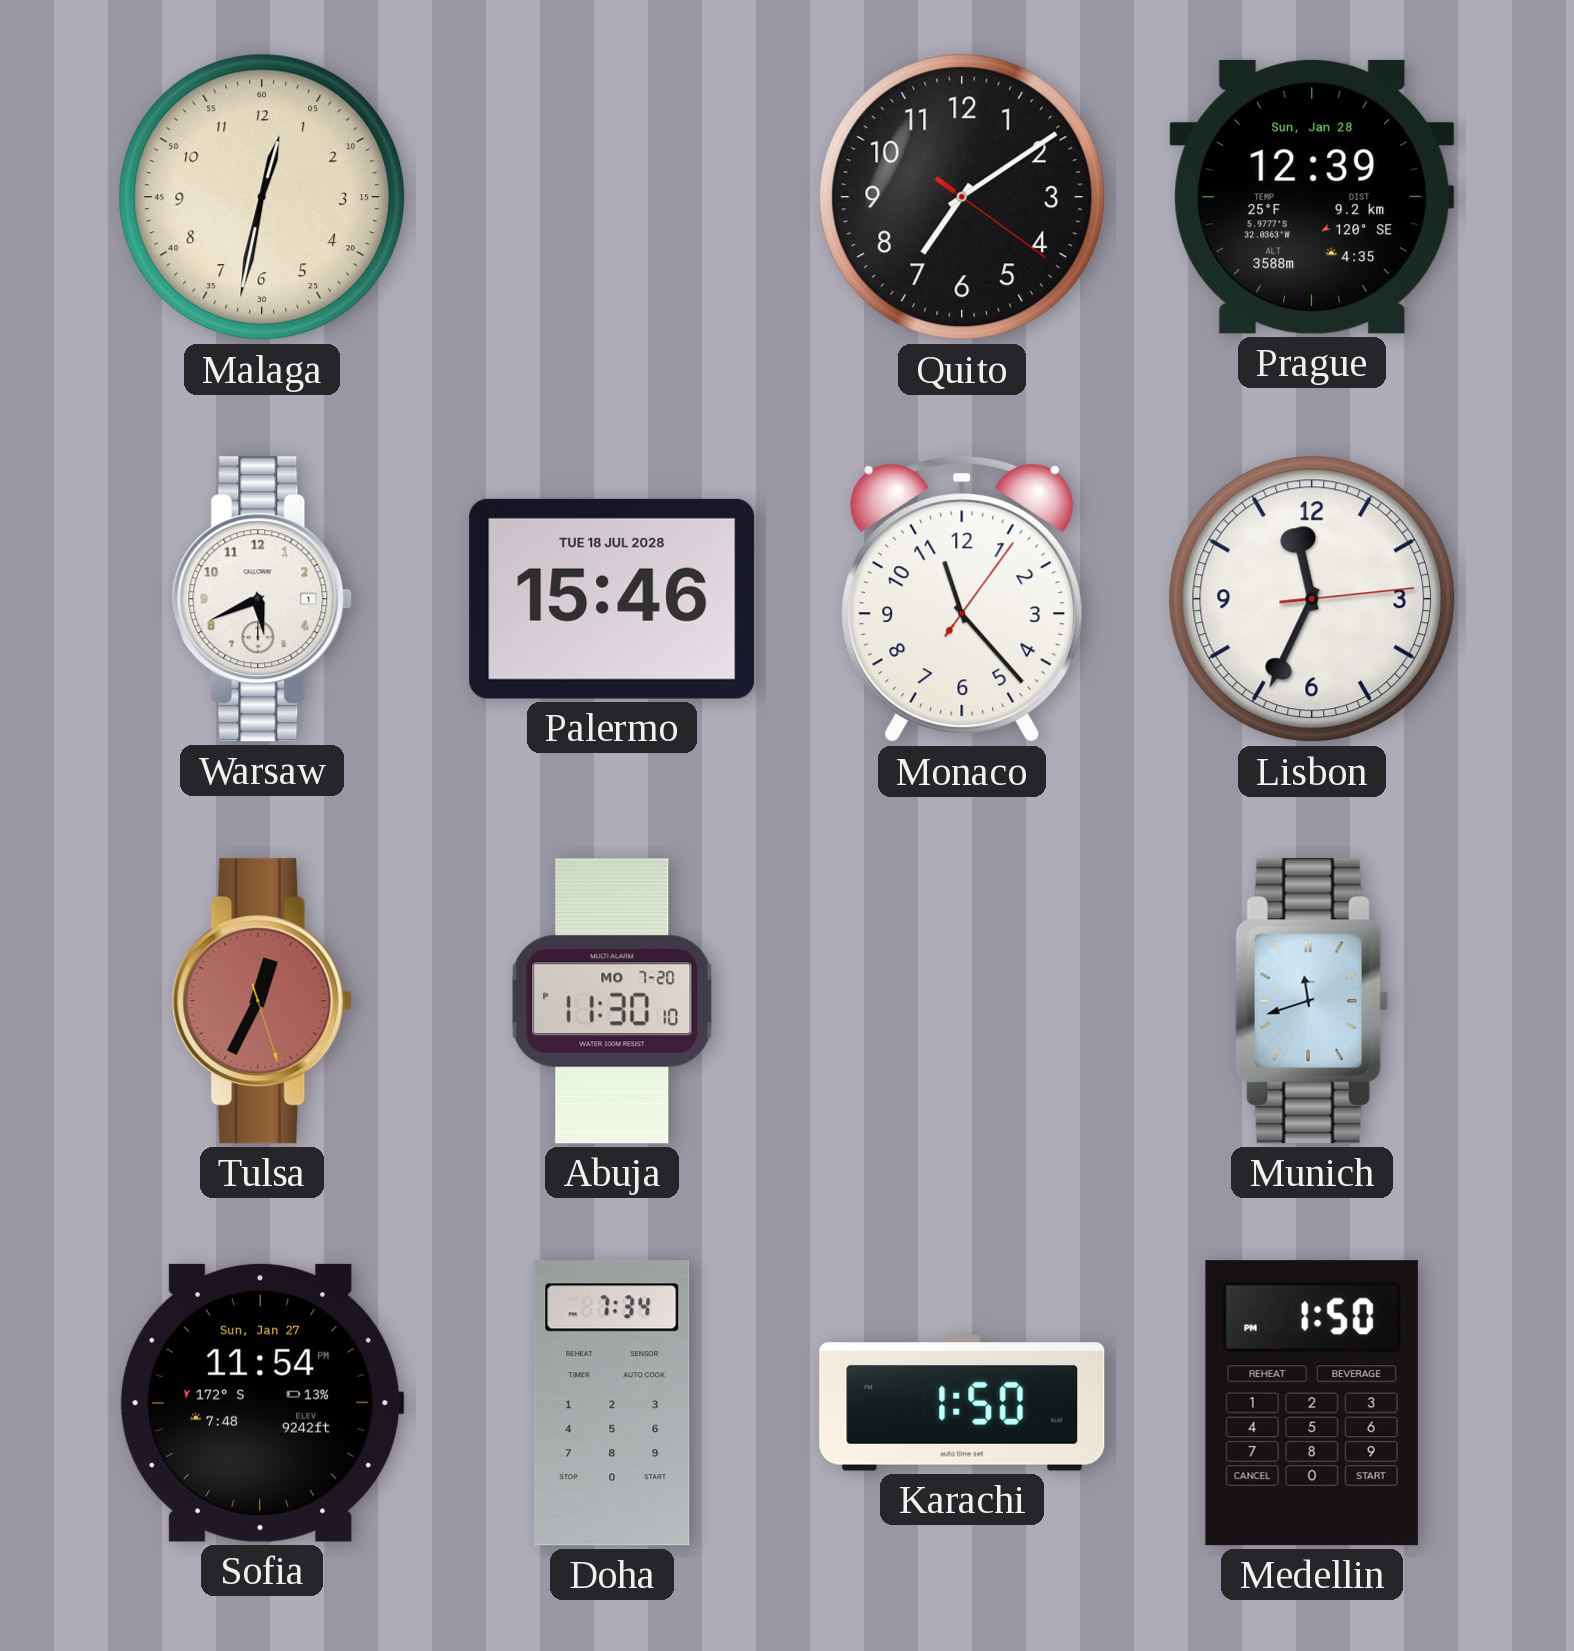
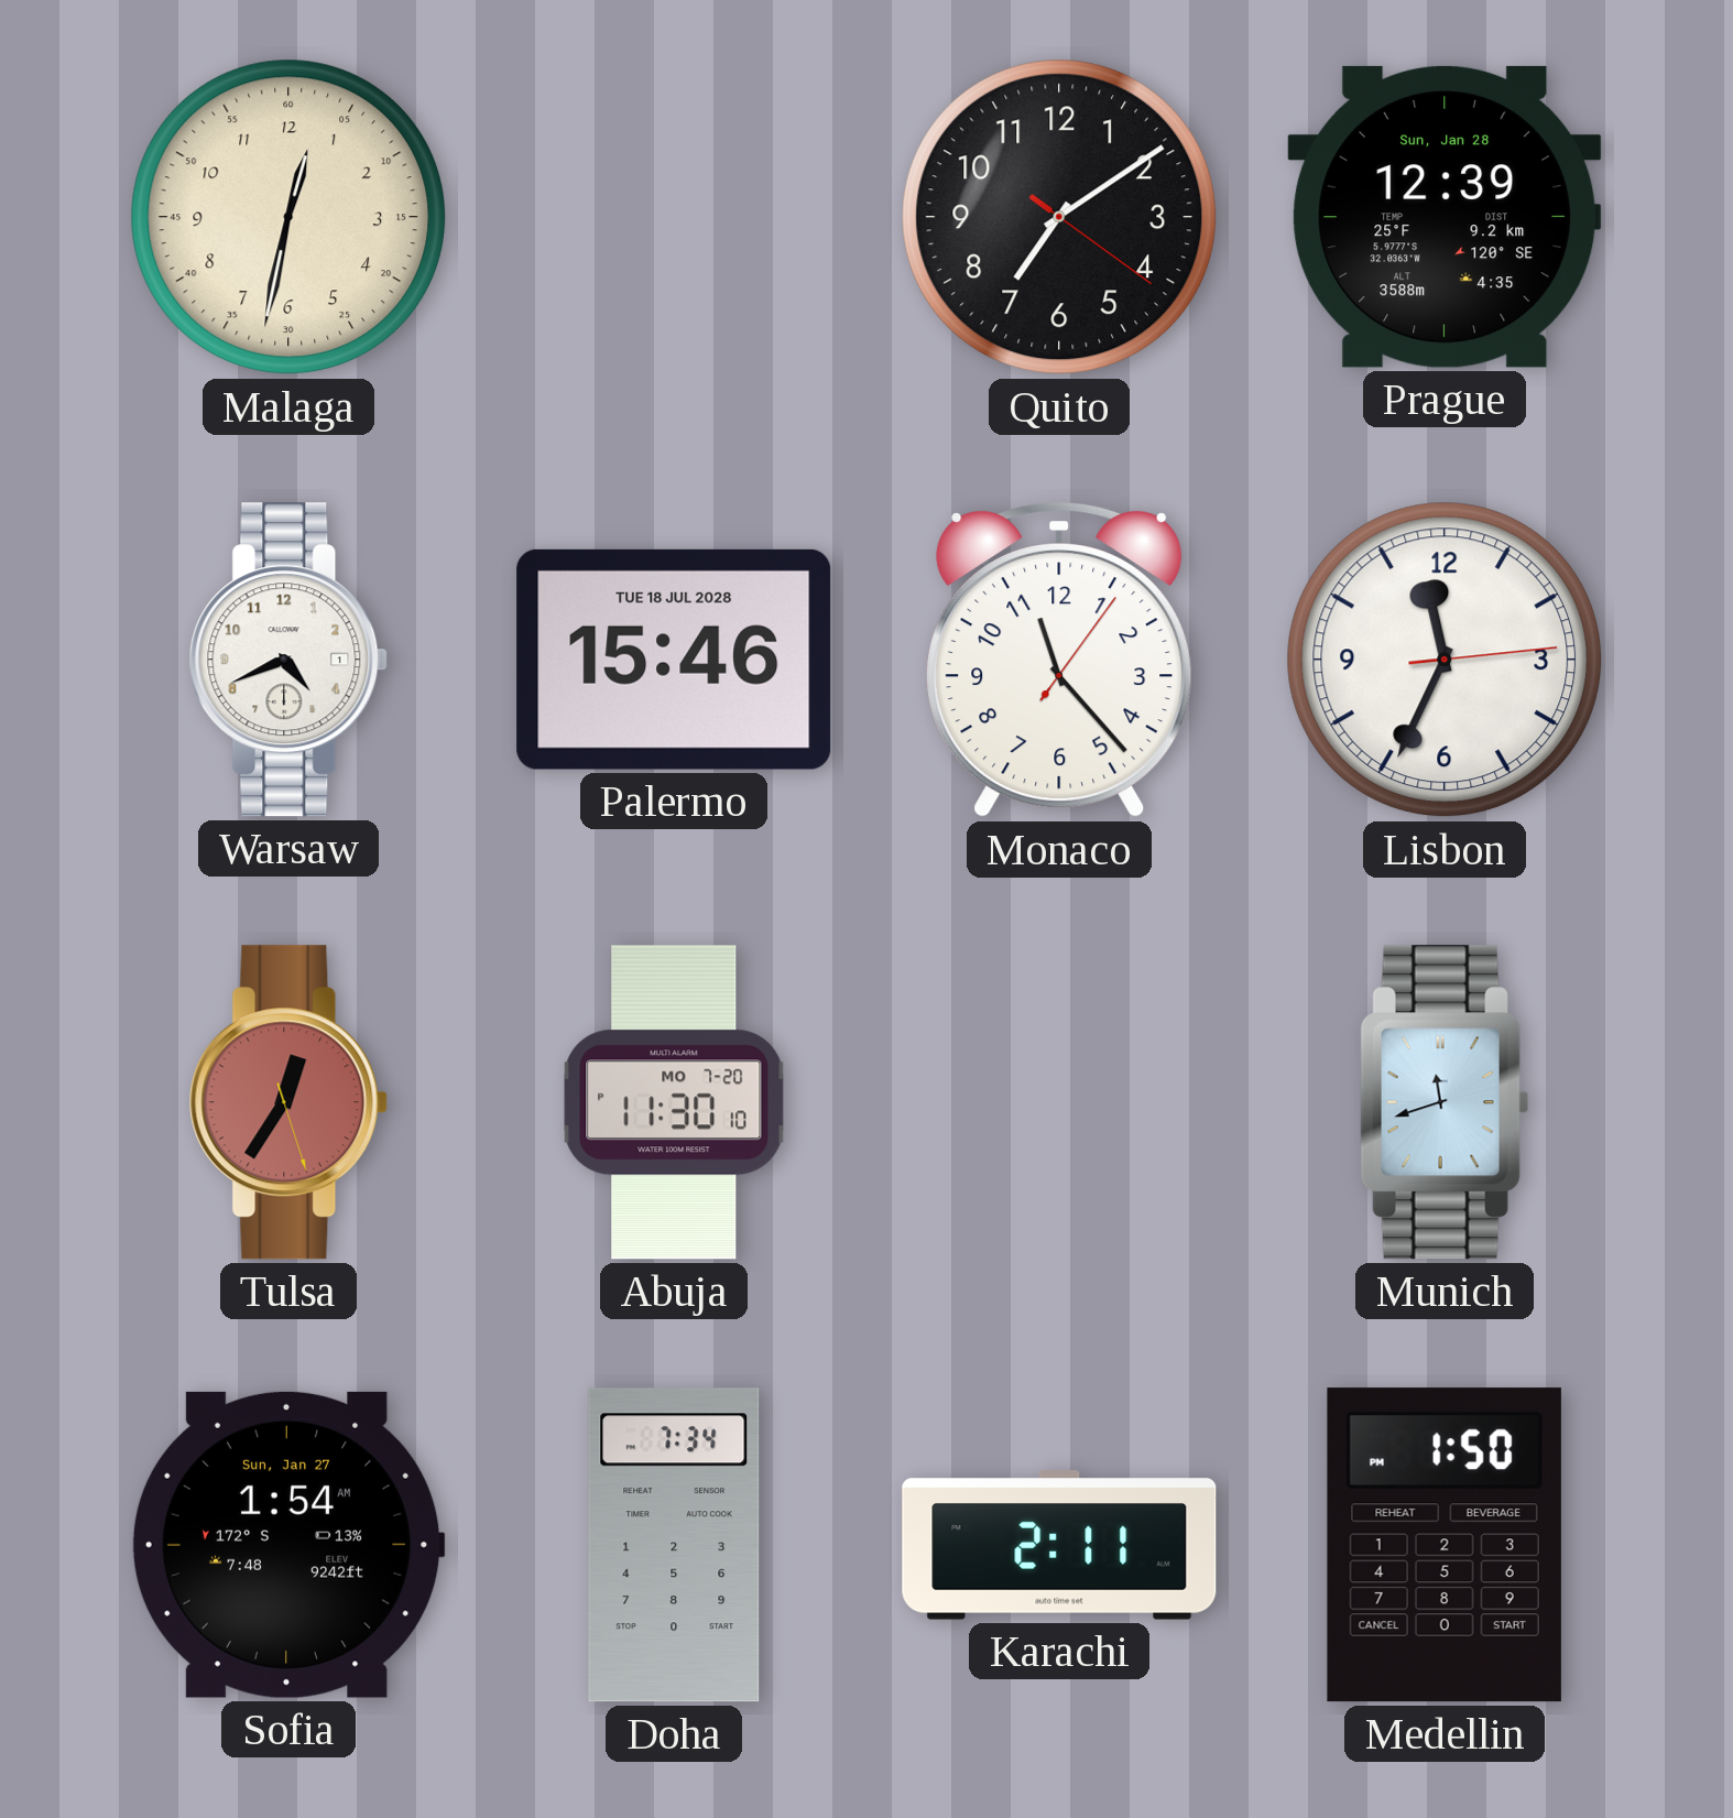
Warsaw: 5:41 -> 4:41
Tulsa: 12:34 -> 12:35
Sofia: 11:54 -> 1:54
Karachi: 1:50 -> 2:11
